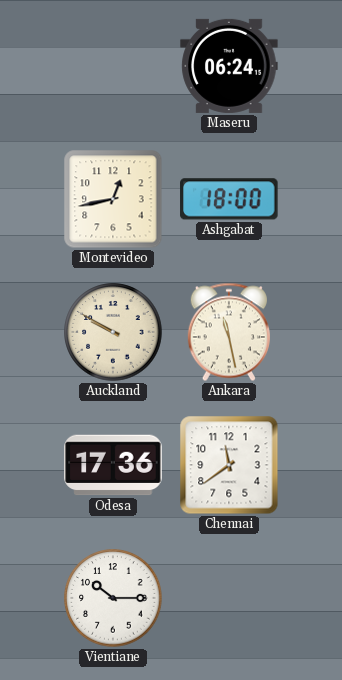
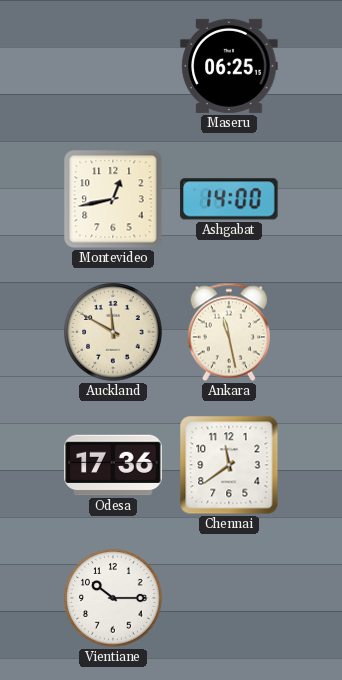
Maseru: 06:24 -> 06:25
Ashgabat: 18:00 -> 14:00
Auckland: 9:50 -> 11:50
